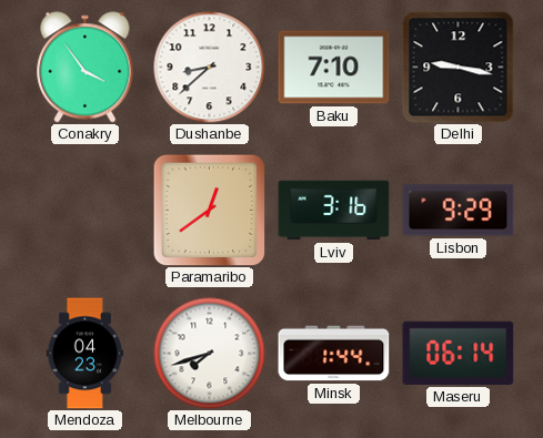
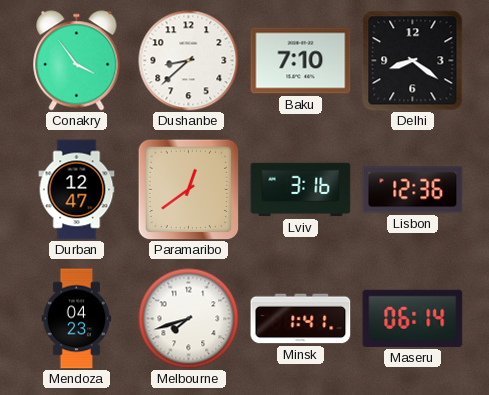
Delhi: 9:17 -> 8:21
Durban: none -> 12:47
Lisbon: 9:29 -> 12:36
Minsk: 1:44 -> 1:41
